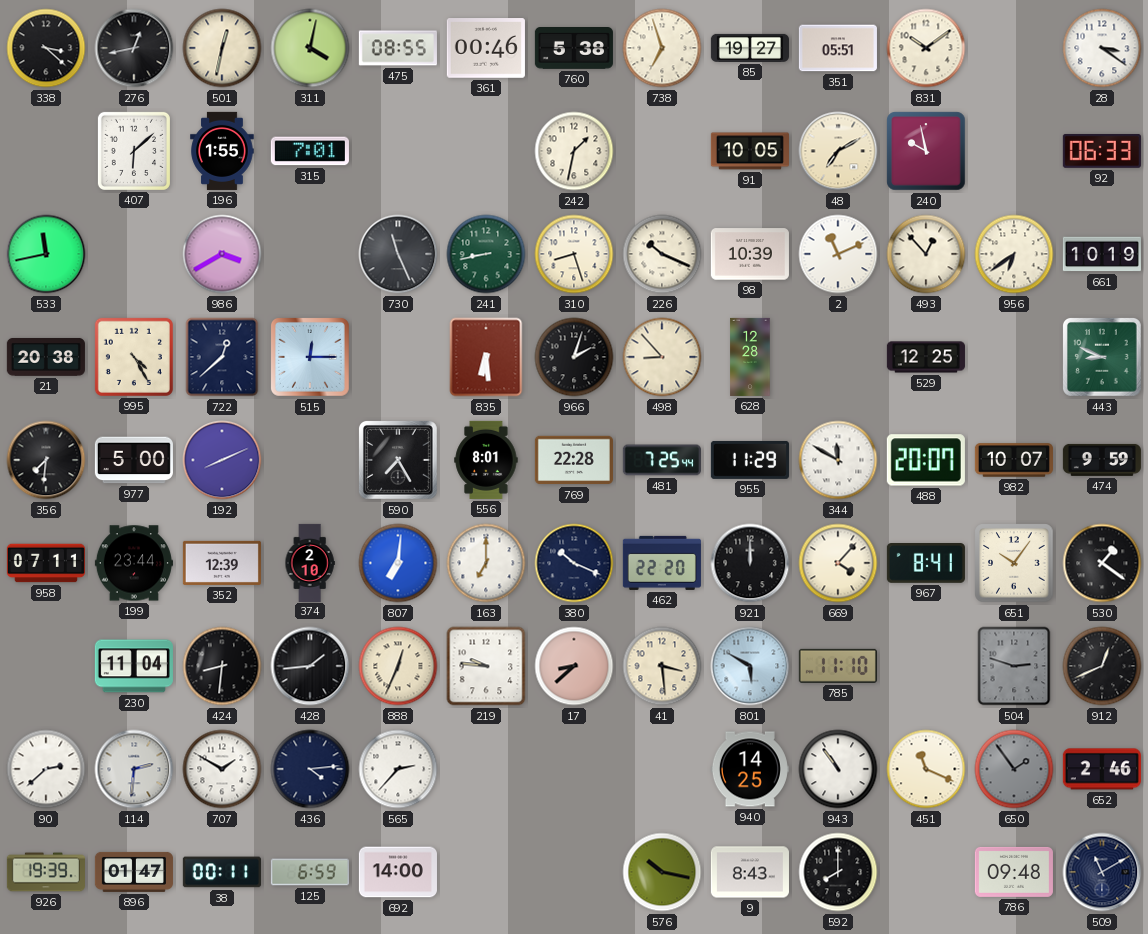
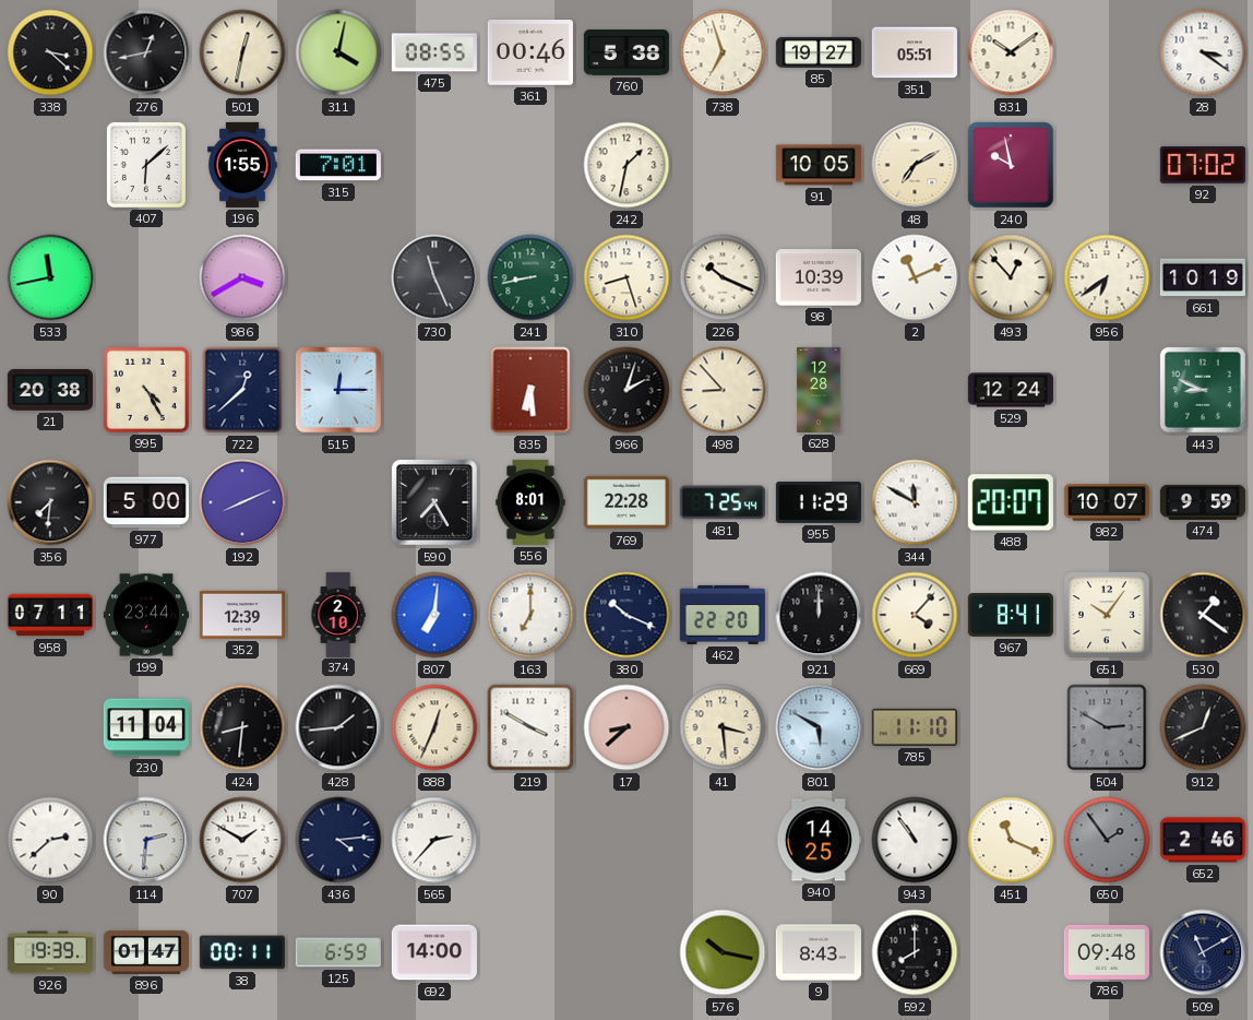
92: 06:33 -> 07:02
529: 12:25 -> 12:24
219: 9:46 -> 3:50
504: 2:48 -> 2:50
